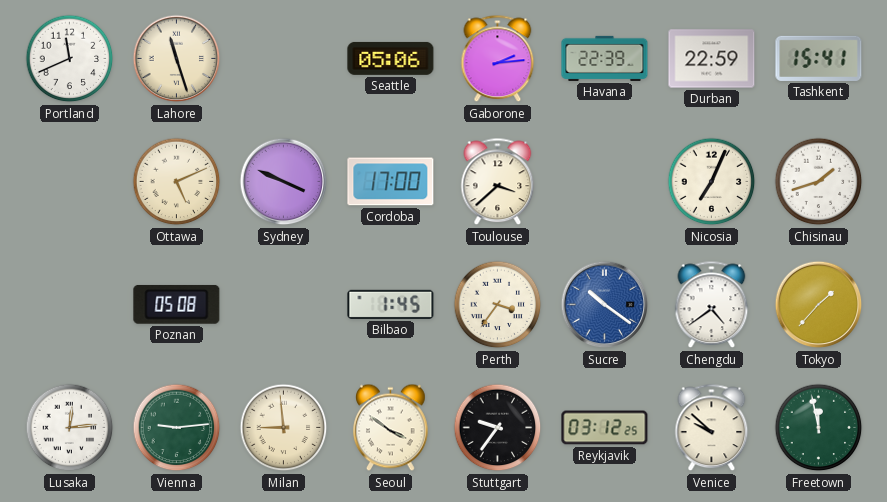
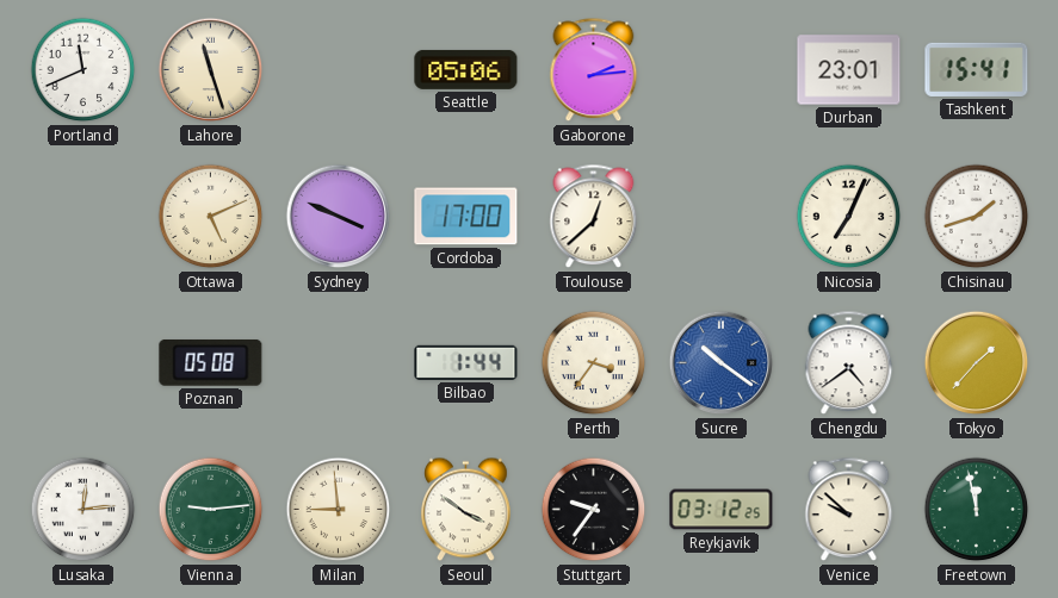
Havana: 22:39 -> none
Durban: 22:59 -> 23:01
Toulouse: 3:38 -> 12:38
Bilbao: 1:45 -> 1:44
